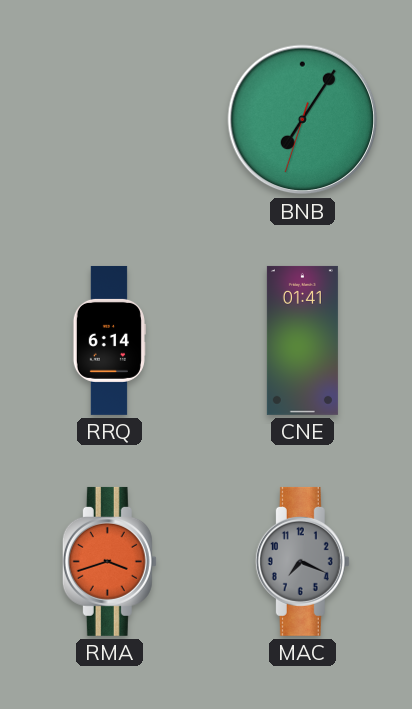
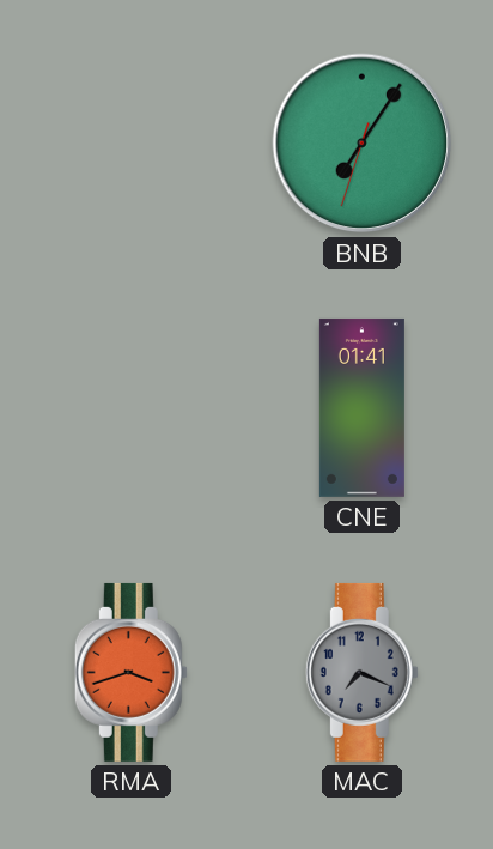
RRQ: 6:14 -> none
